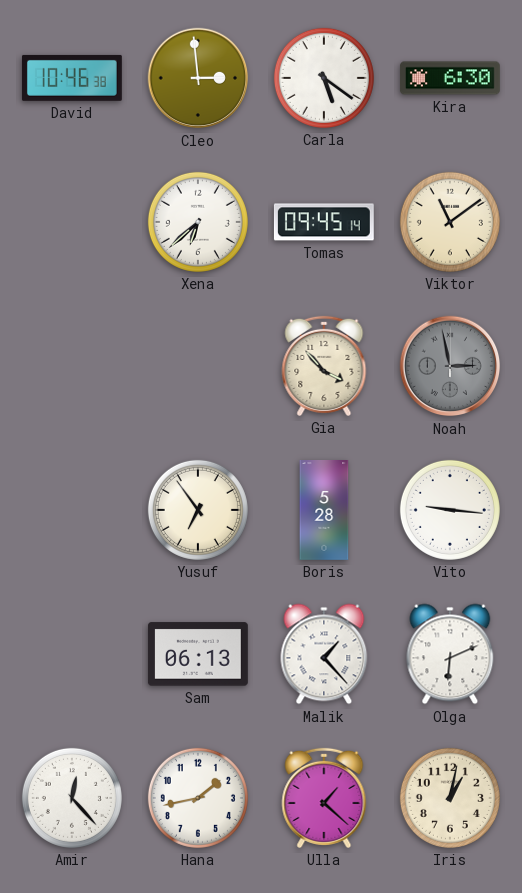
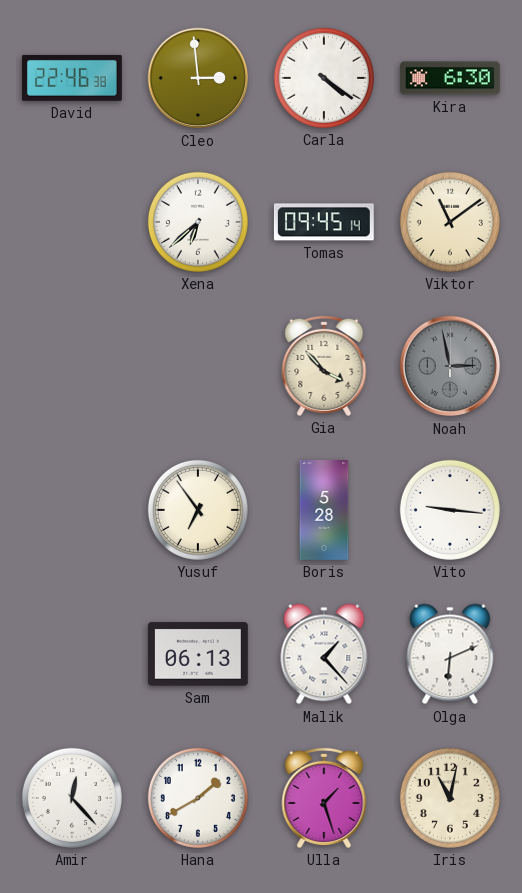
David: 10:46 -> 22:46
Carla: 5:21 -> 4:21
Hana: 1:43 -> 1:40
Ulla: 1:22 -> 1:27
Iris: 1:02 -> 11:02
